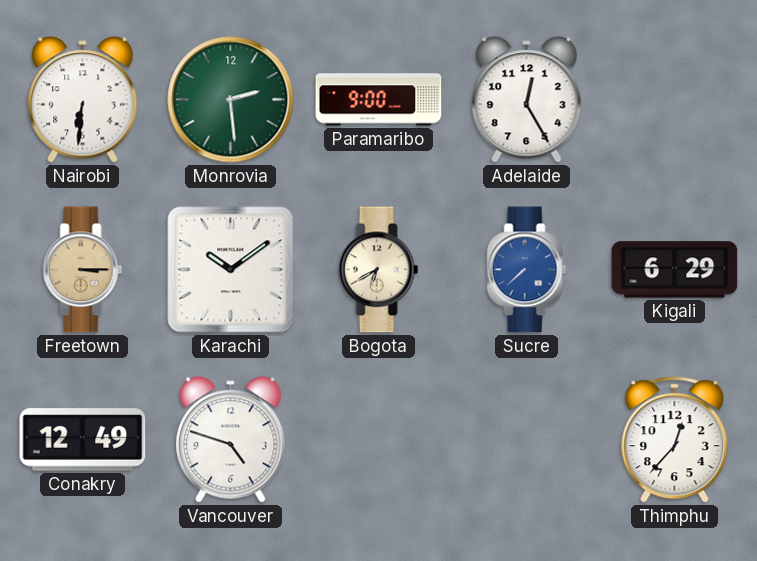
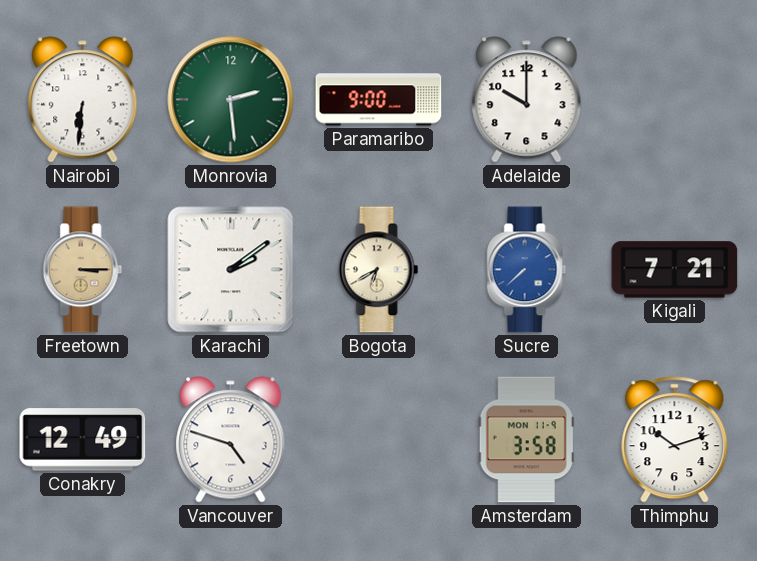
Adelaide: 12:25 -> 10:00
Karachi: 10:09 -> 2:09
Kigali: 6:29 -> 7:21
Amsterdam: none -> 3:58
Thimphu: 12:37 -> 10:12
